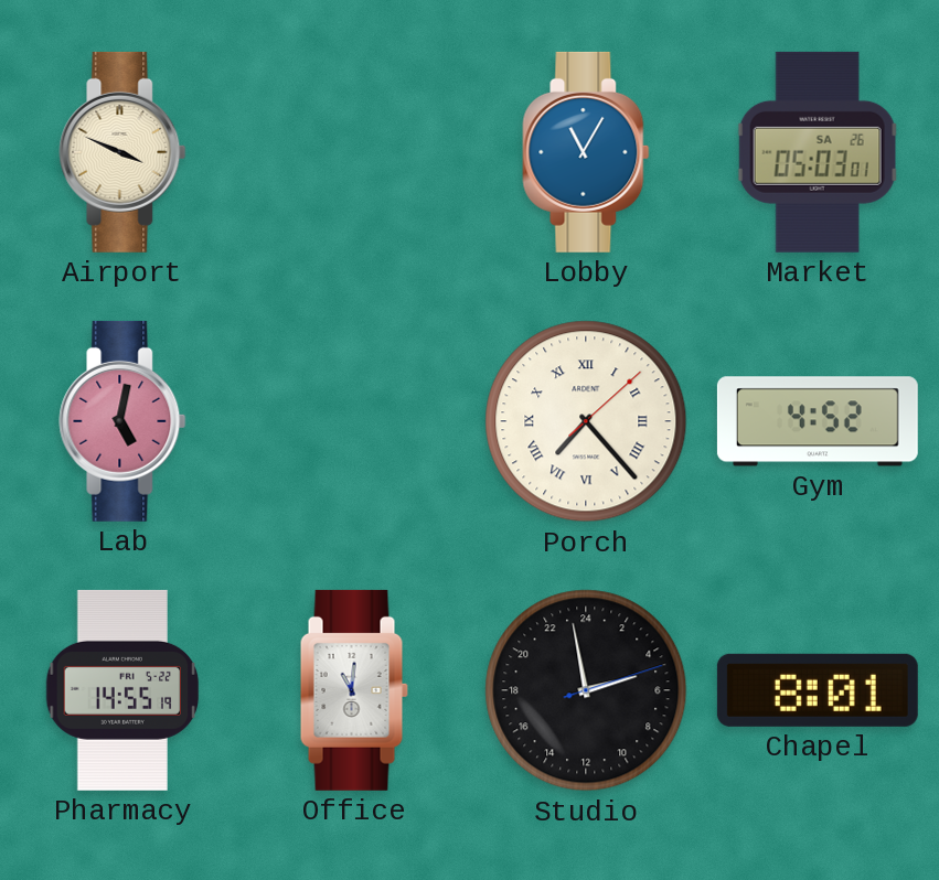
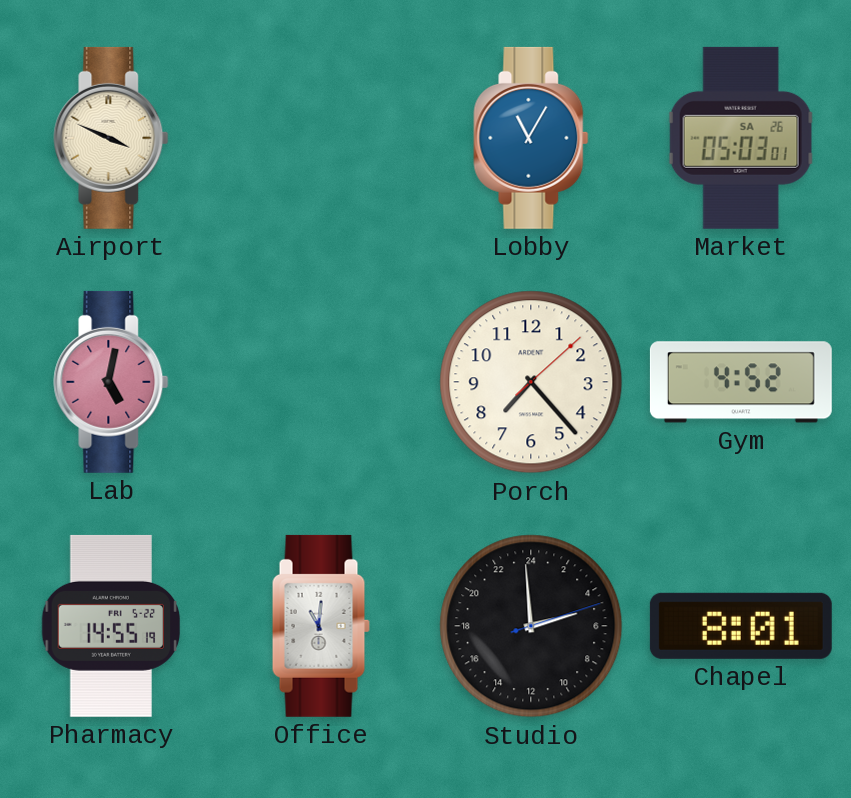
Porch numerals: Roman -> Arabic
Studio: 4:58 -> 4:59
